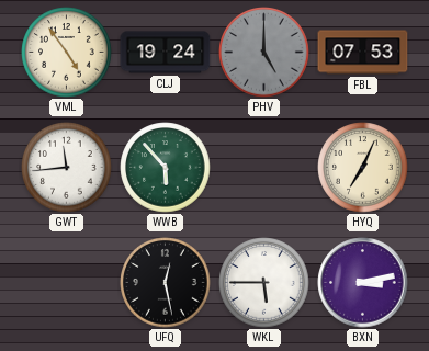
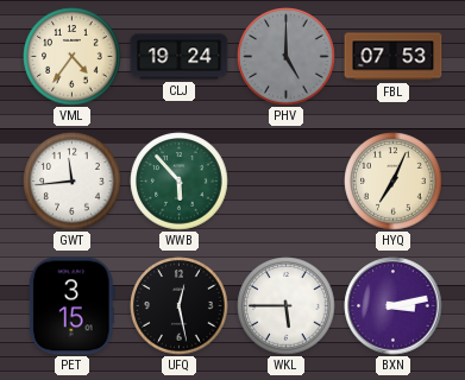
VML: 4:54 -> 4:36
PET: none -> 3:15
